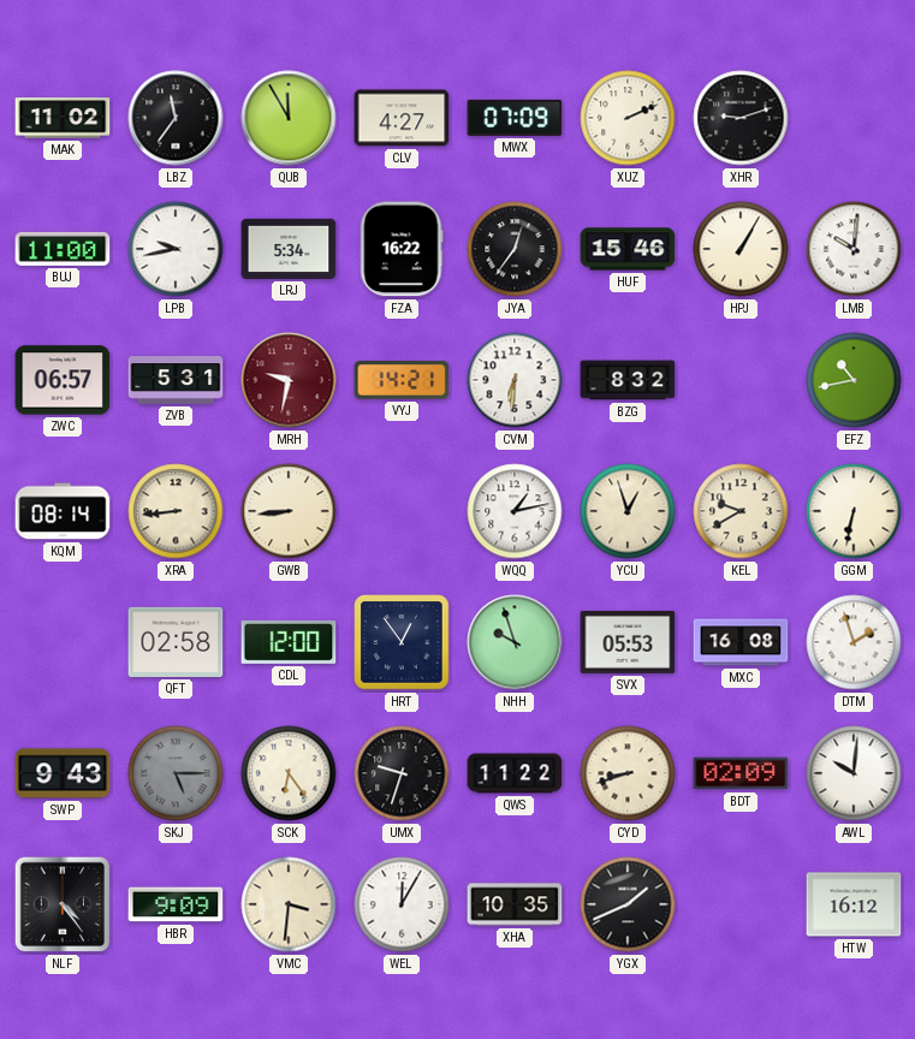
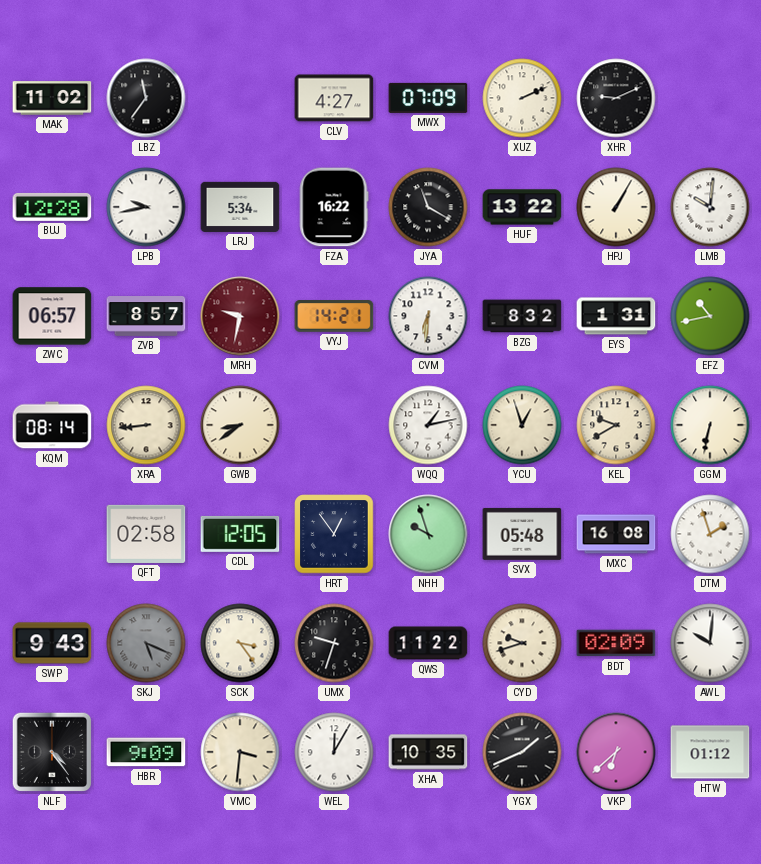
QUB: 11:55 -> none
XHR: 9:12 -> 9:11
BUJ: 11:00 -> 12:28
JYA: 12:36 -> 11:20
HUF: 15:46 -> 13:22
ZVB: 5:31 -> 8:57
EYS: none -> 1:31
GWB: 8:44 -> 8:39
CDL: 12:00 -> 12:05
SVX: 05:53 -> 05:48
SKJ: 5:15 -> 5:19
SCK: 6:24 -> 3:24
CYD: 8:42 -> 9:42
VKP: none -> 6:38
HTW: 16:12 -> 01:12
